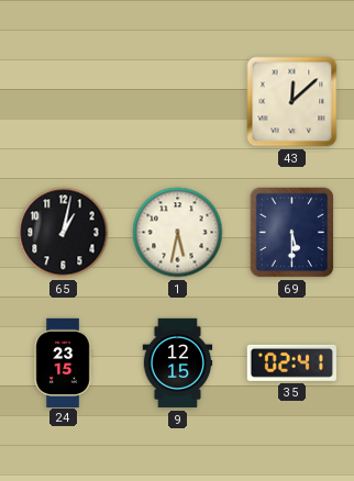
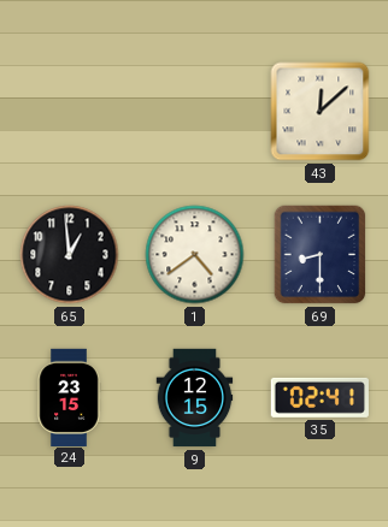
65: 1:02 -> 12:59
1: 5:32 -> 4:39
69: 5:30 -> 8:30
